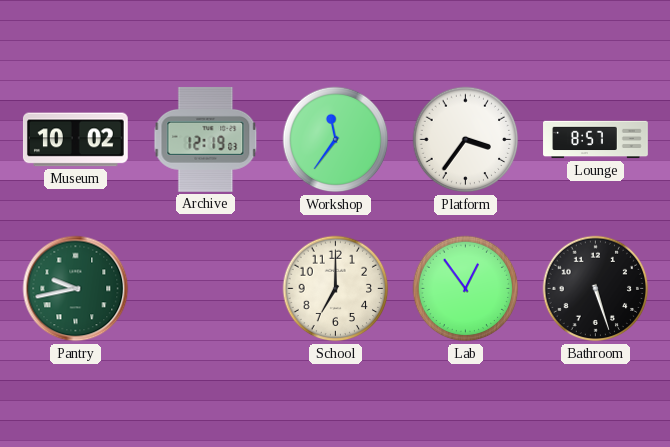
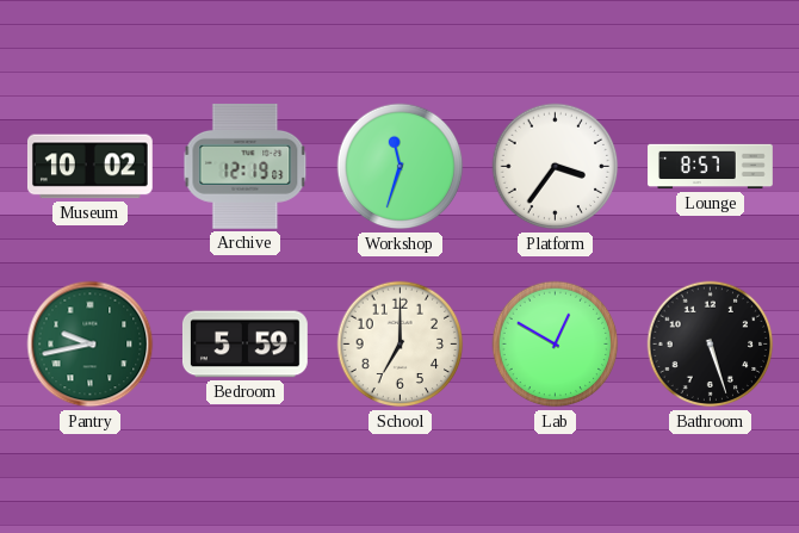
Workshop: 11:36 -> 11:33
Bedroom: none -> 5:59
Lab: 12:54 -> 12:50
